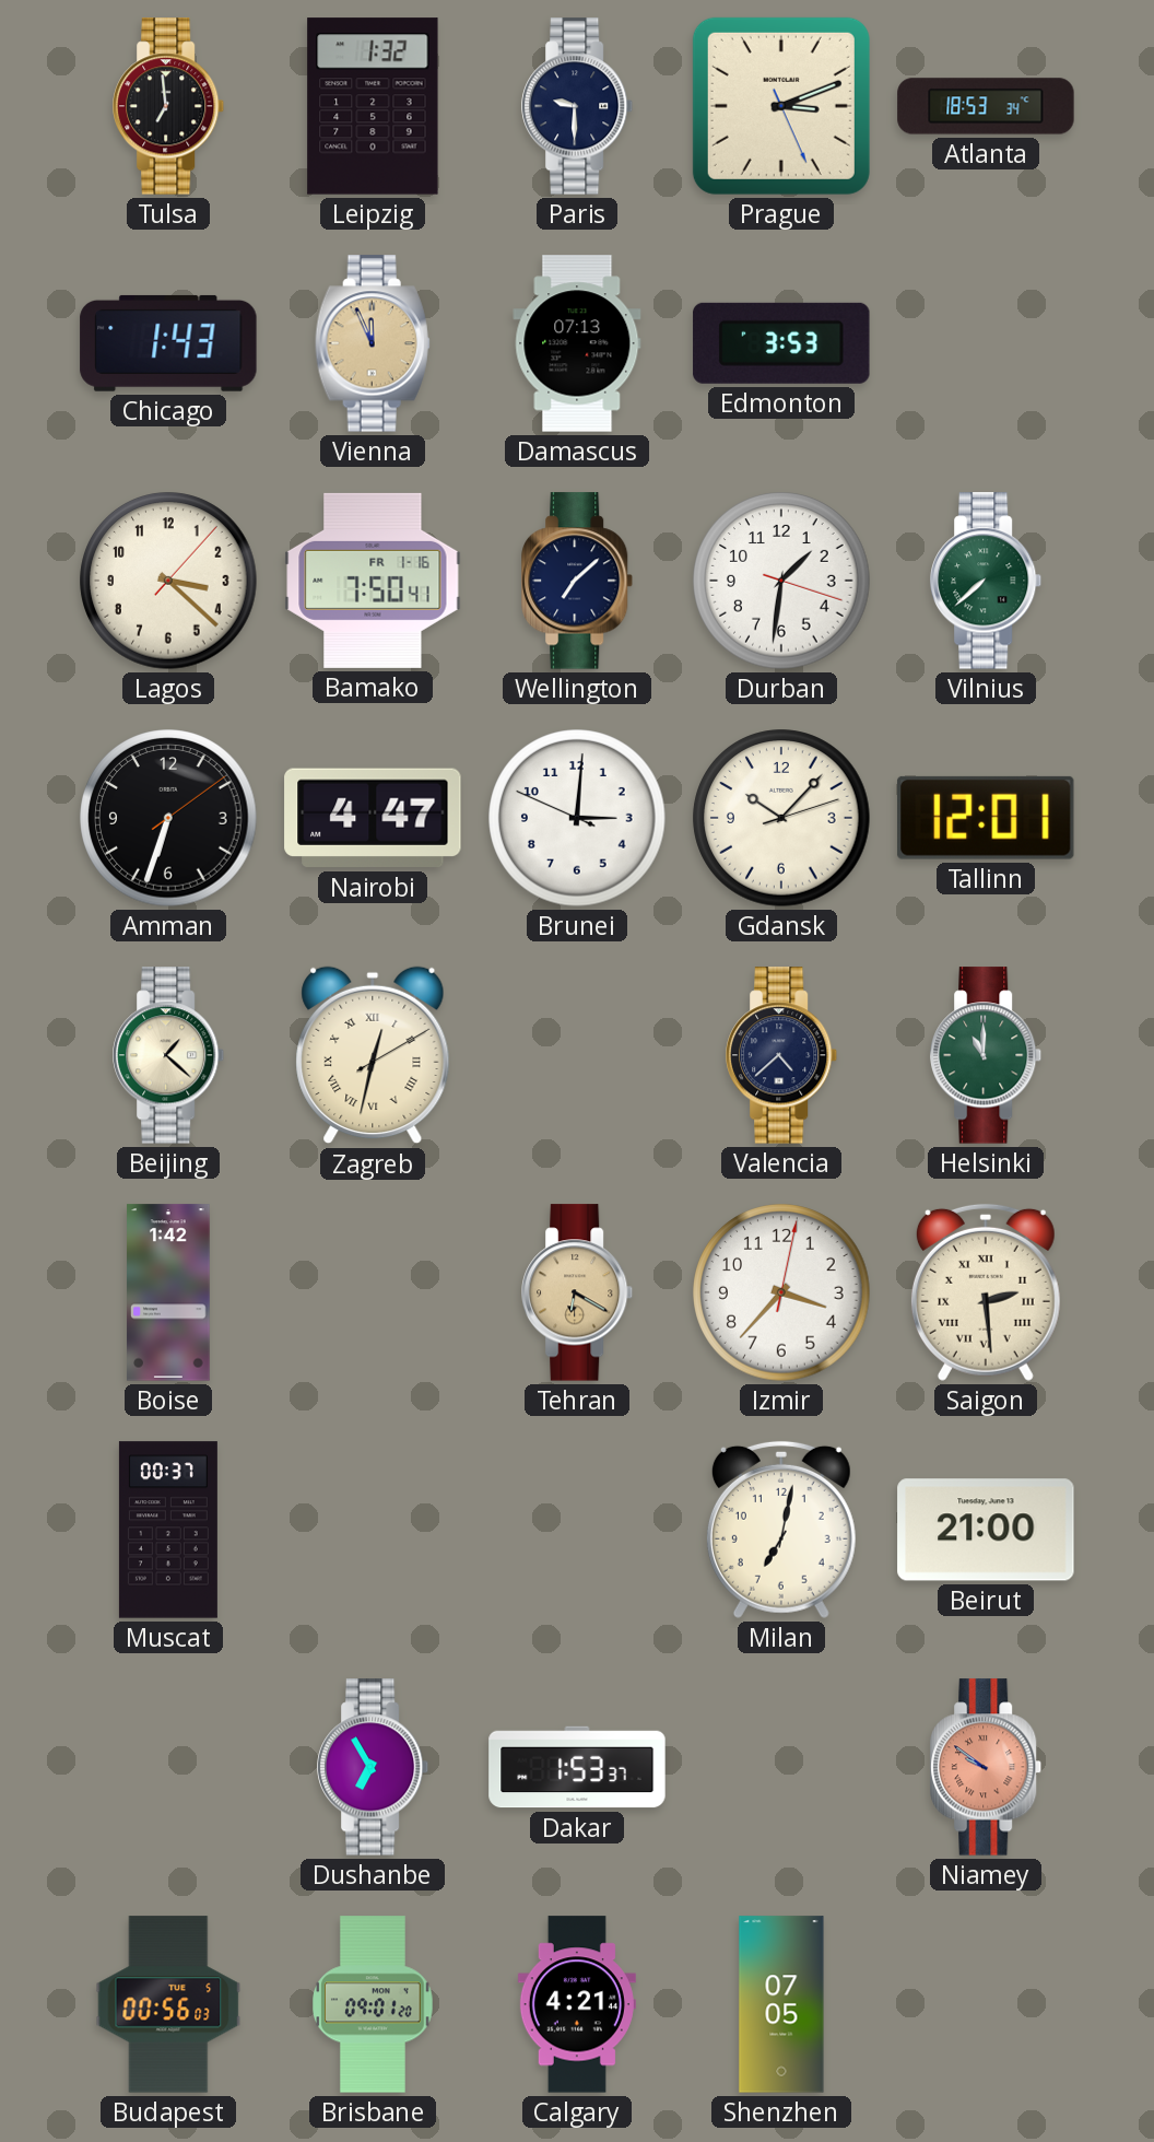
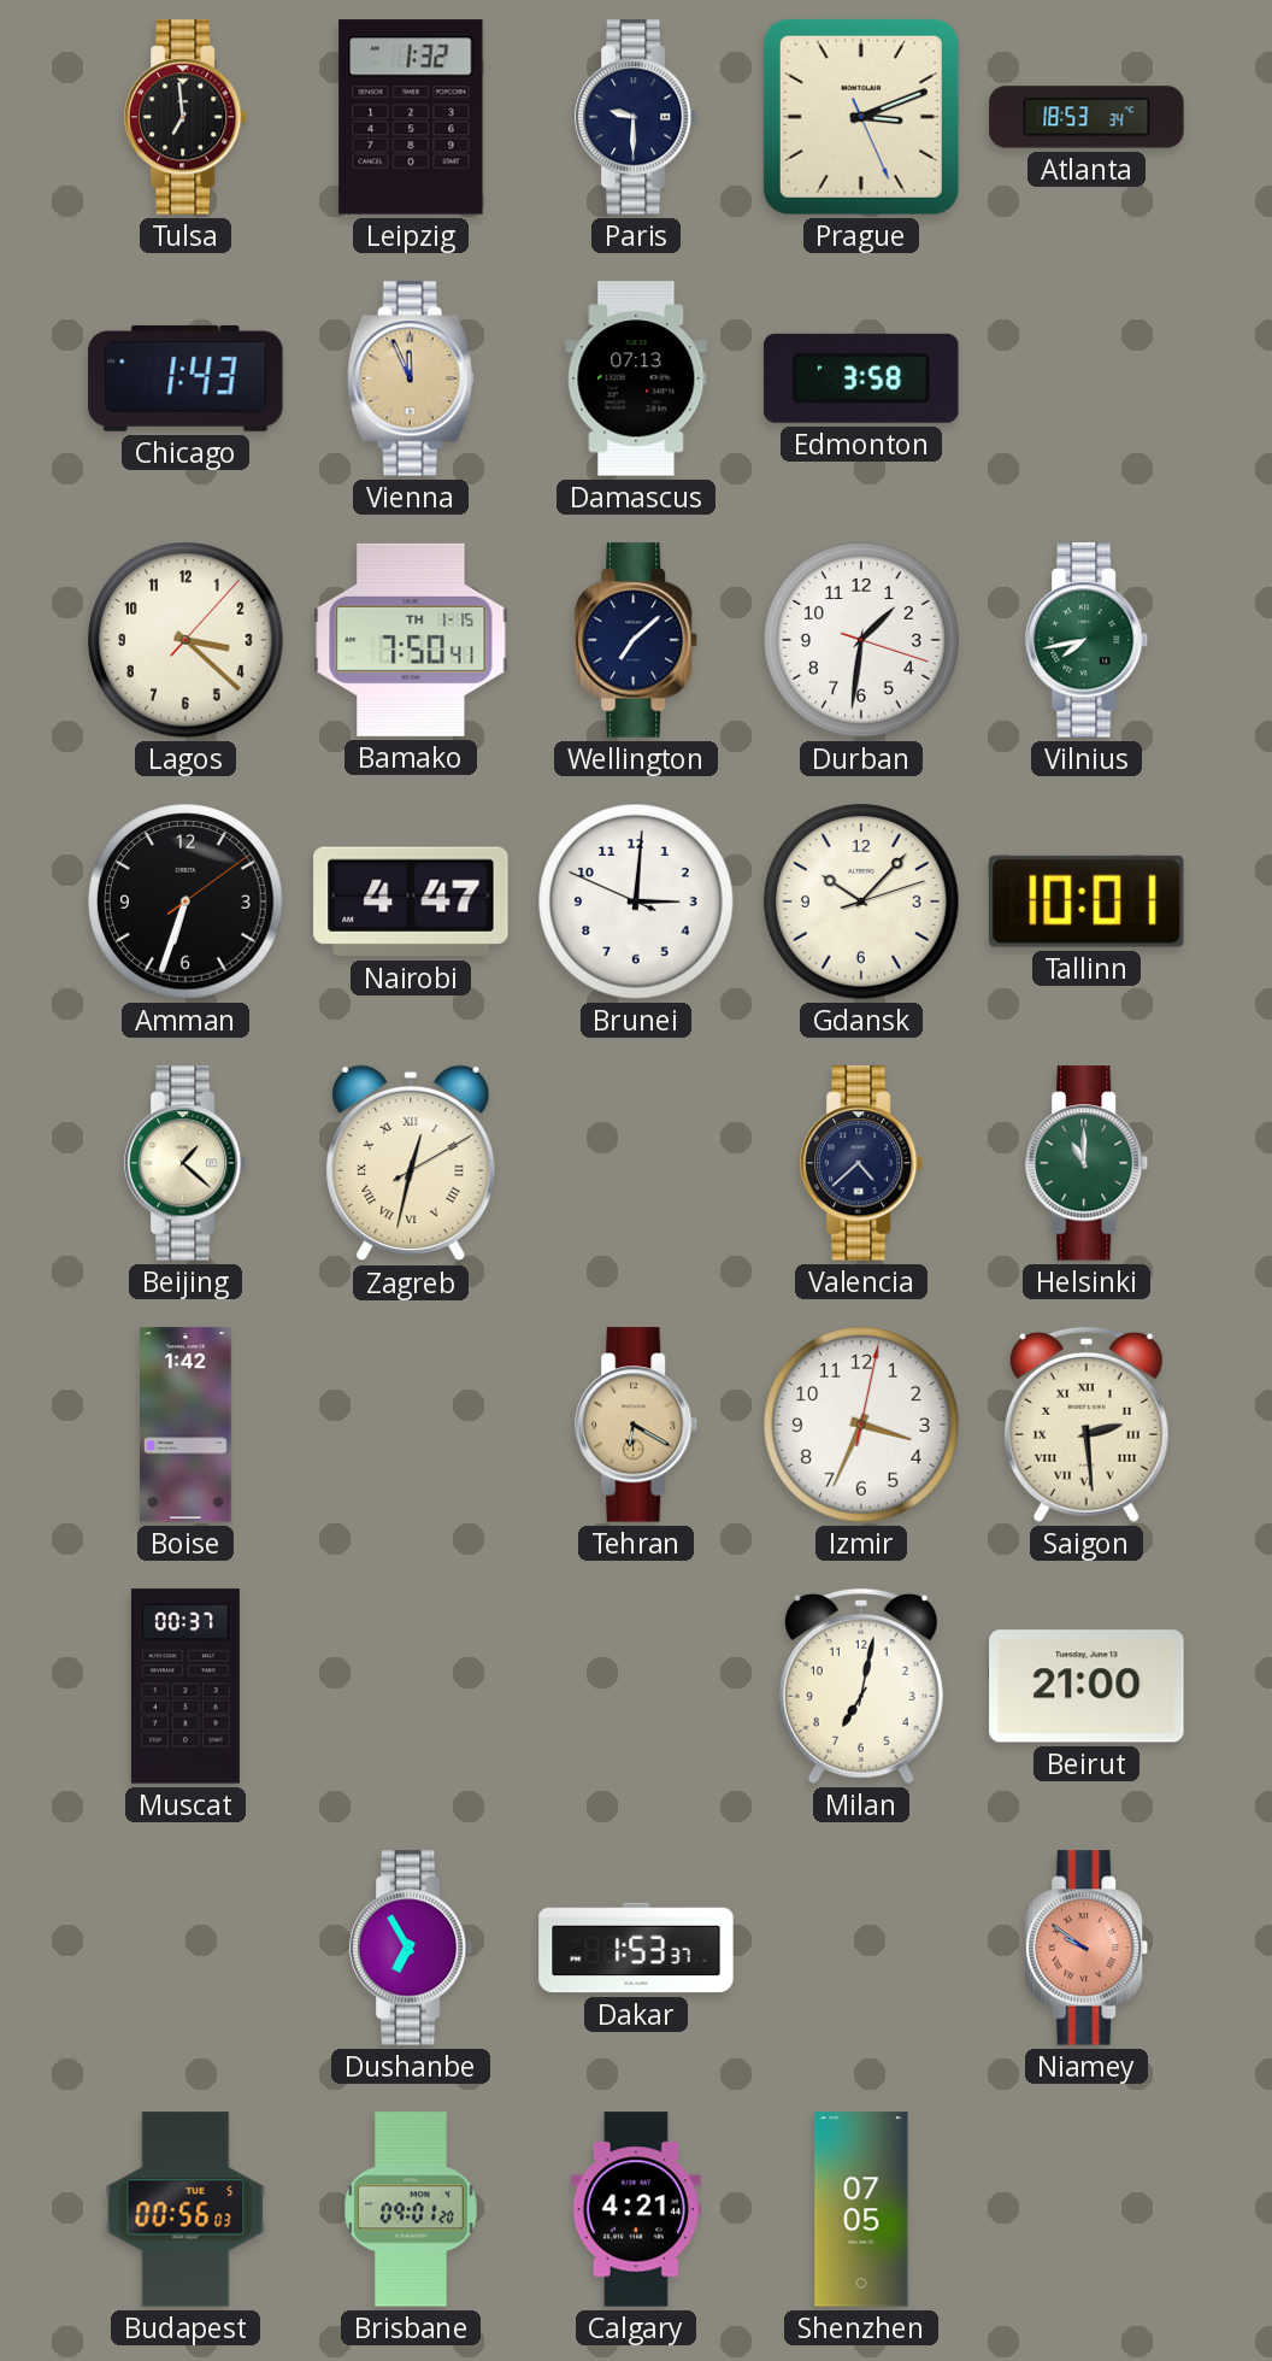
Edmonton: 3:53 -> 3:58
Bamako date: FR 1-16 -> TH 1-15
Vilnius: 7:38 -> 7:43
Tallinn: 12:01 -> 10:01
Izmir: 3:37 -> 3:34
